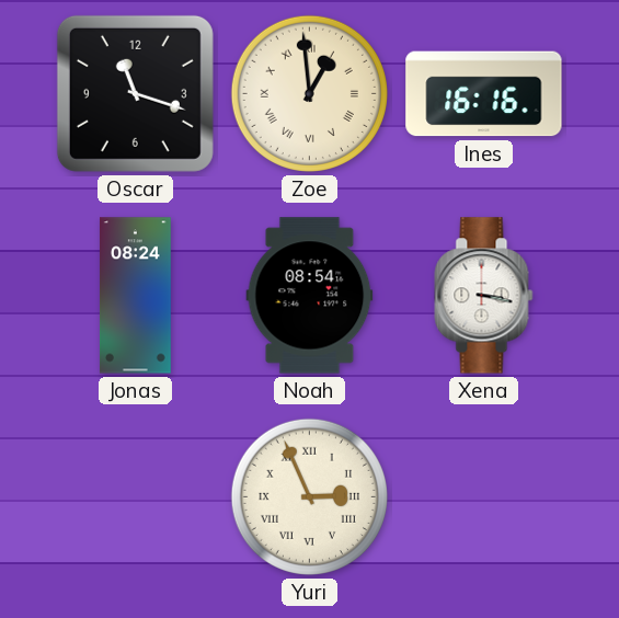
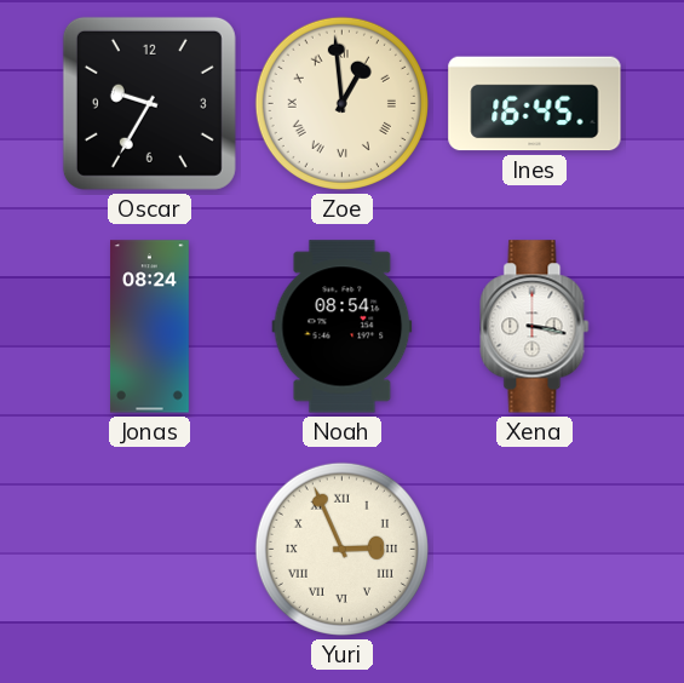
Oscar: 11:18 -> 9:35
Ines: 16:16 -> 16:45
